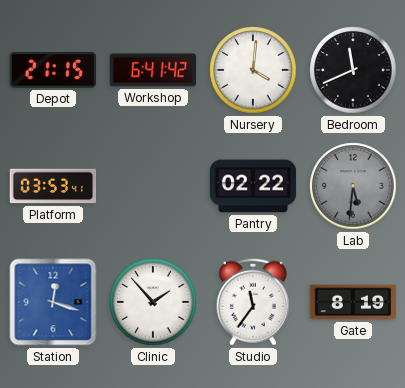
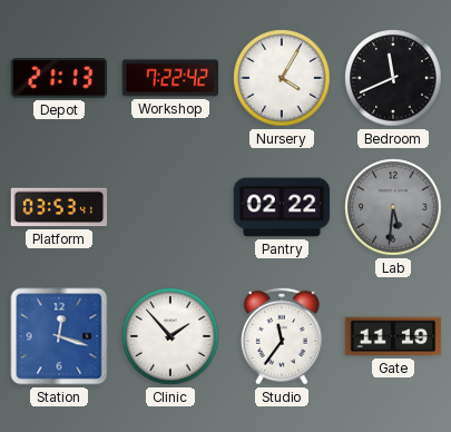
Depot: 21:15 -> 21:13
Workshop: 6:41 -> 7:22
Nursery: 4:01 -> 4:05
Gate: 8:19 -> 11:19
